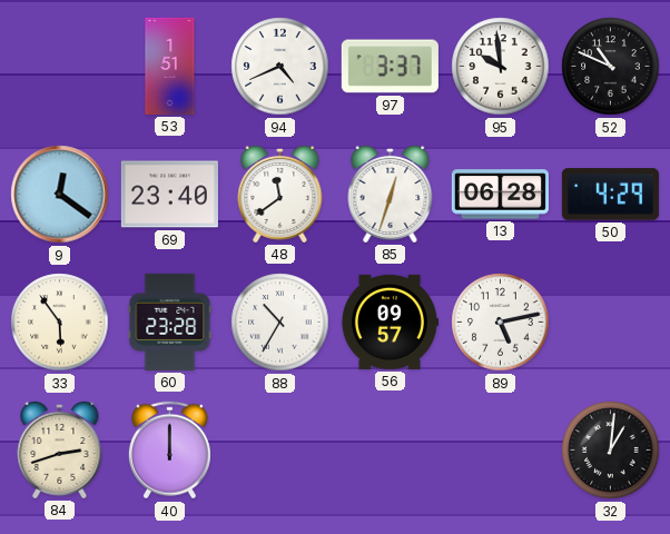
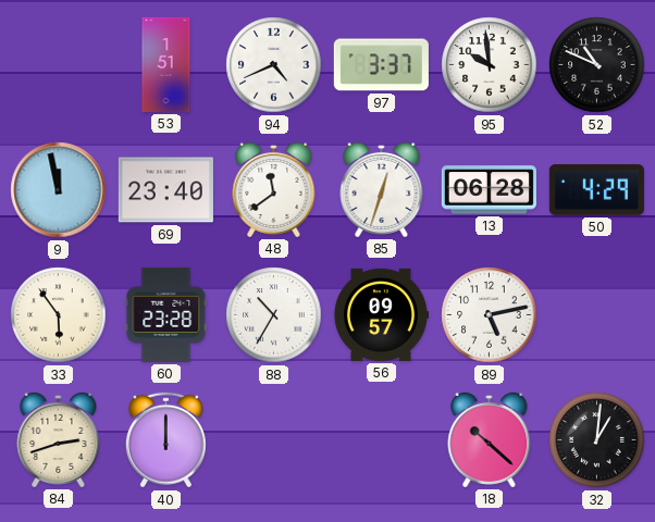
9: 12:21 -> 11:58
18: none -> 10:22
